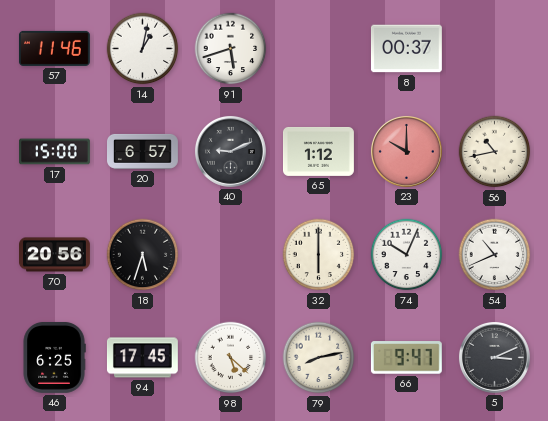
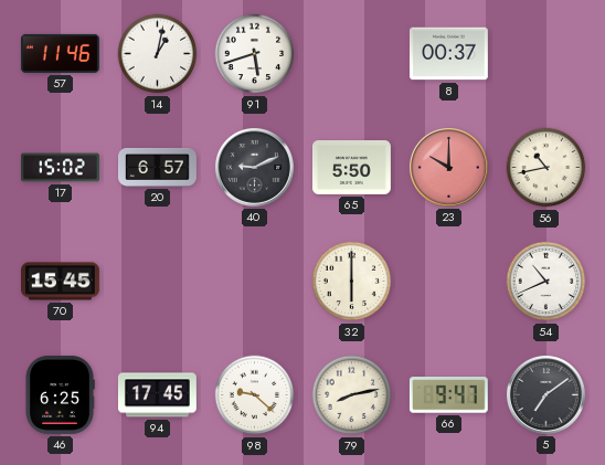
17: 15:00 -> 15:02
65: 1:12 -> 5:50
70: 20:56 -> 15:45
18: 5:33 -> none
74: 10:04 -> none
98: 5:22 -> 9:22
5: 3:11 -> 7:09
